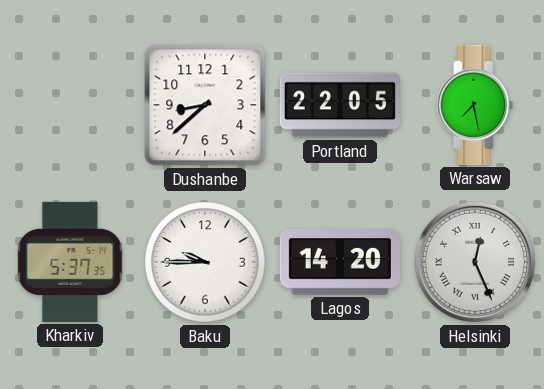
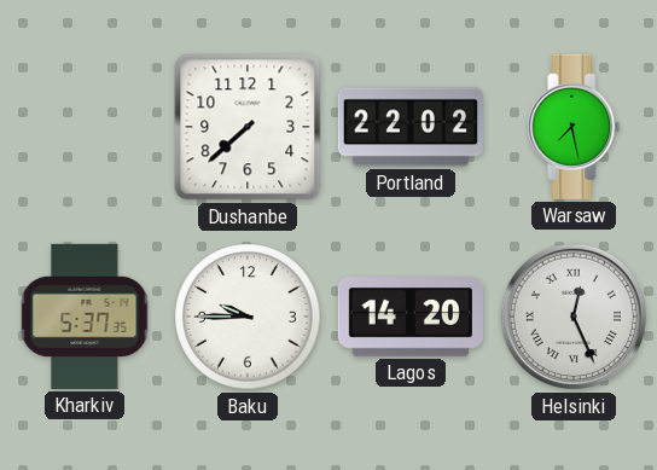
Dushanbe: 8:38 -> 7:38
Portland: 22:05 -> 22:02
